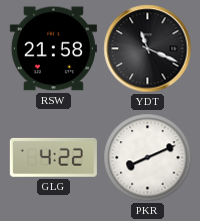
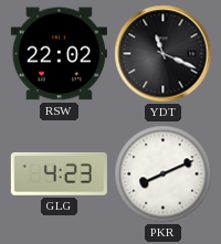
RSW: 21:58 -> 22:02
GLG: 4:22 -> 4:23
